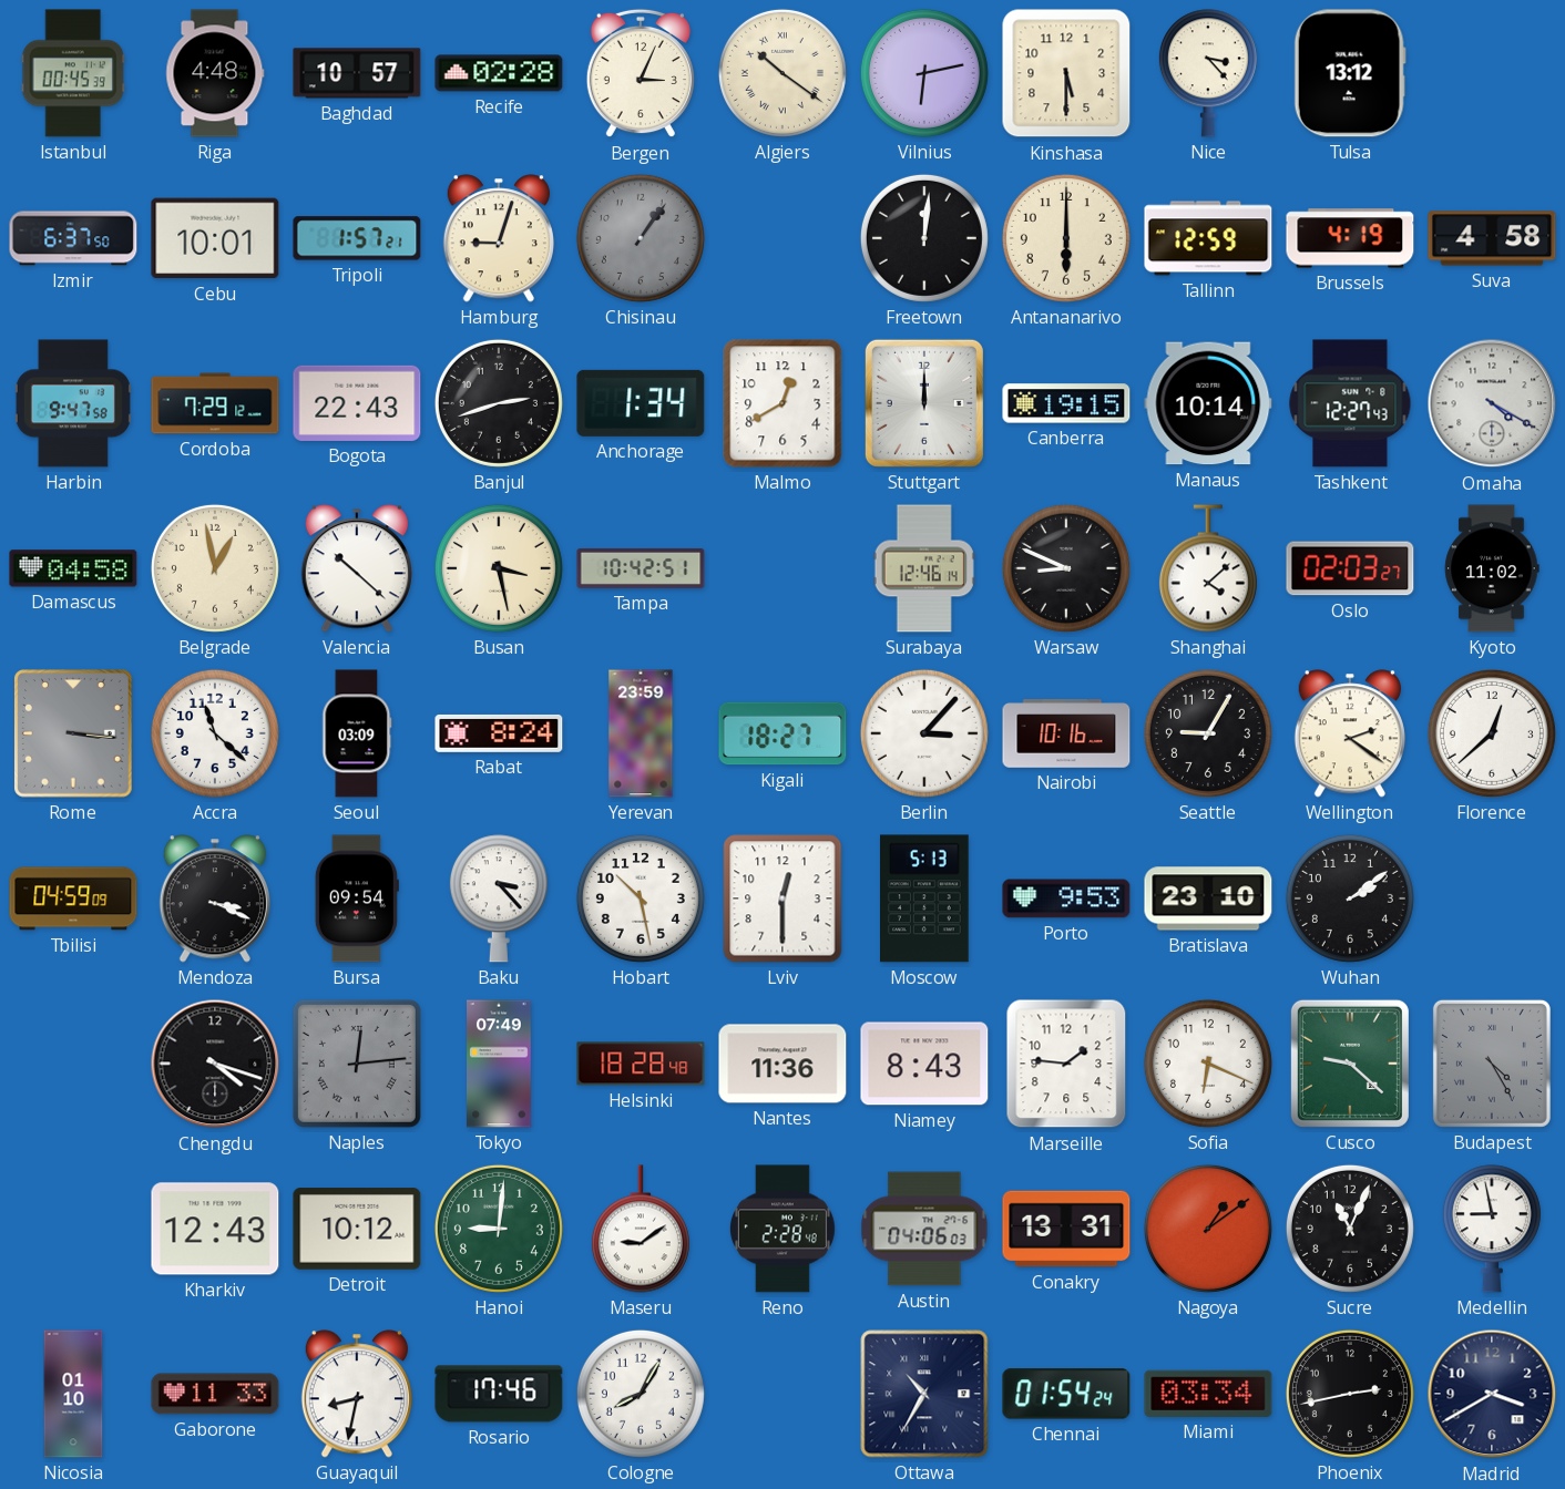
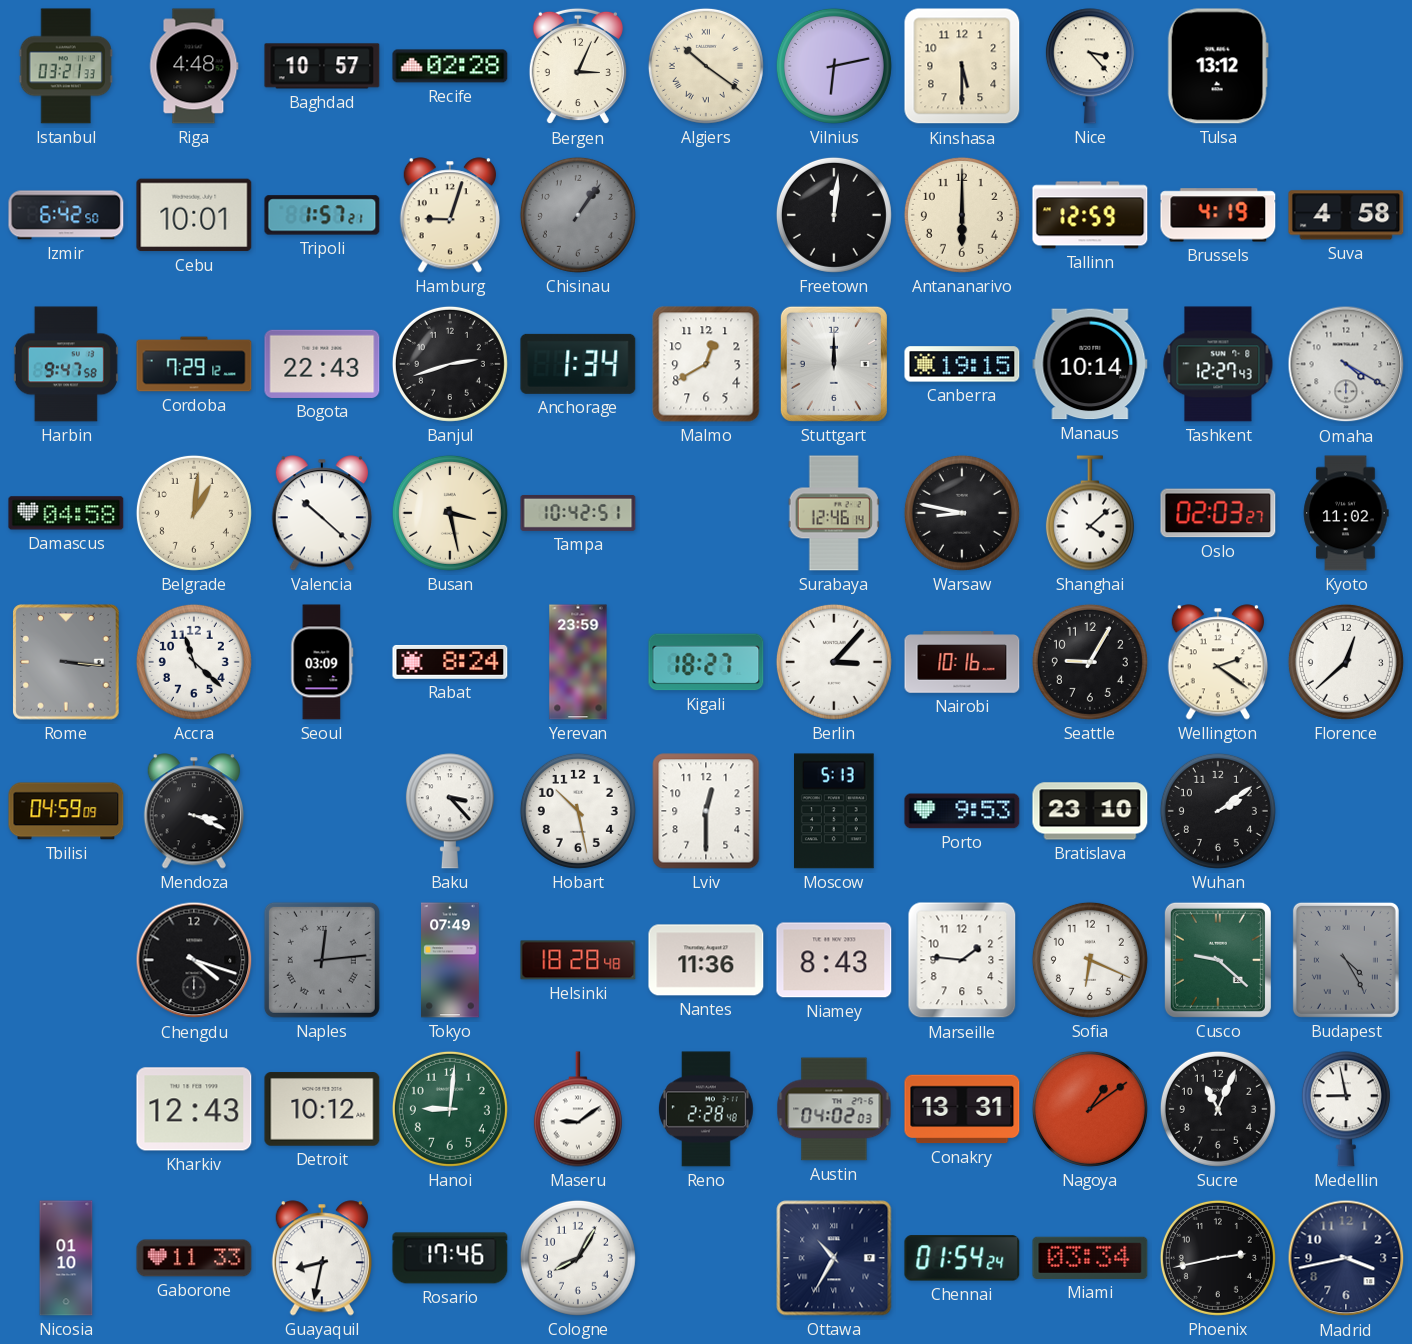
Istanbul: 00:45 -> 03:21
Izmir: 6:37 -> 6:42
Belgrade: 12:58 -> 1:01
Warsaw: 8:49 -> 8:47
Bursa: 09:54 -> none
Austin: 04:06 -> 04:02
Madrid: 3:40 -> 3:43
